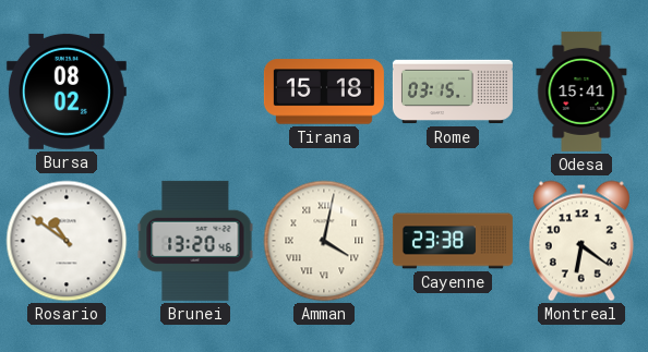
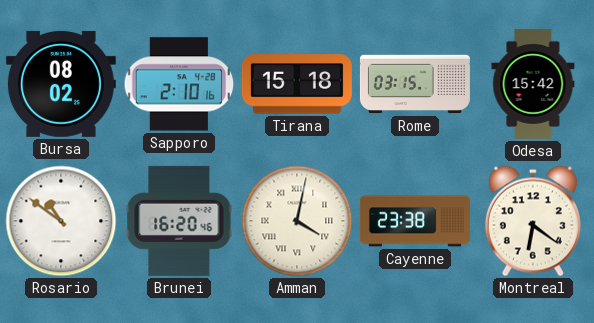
Sapporo: none -> 2:10
Odesa: 15:41 -> 15:42
Brunei: 13:20 -> 16:20
